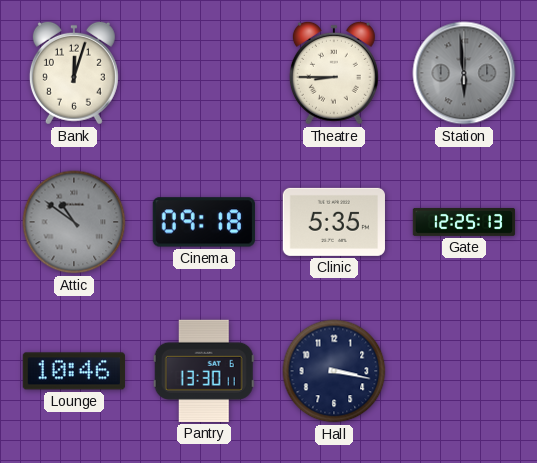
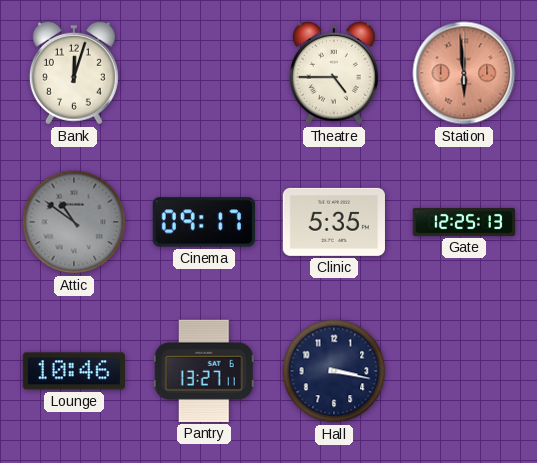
Theatre: 8:45 -> 4:45
Station dial: grey -> salmon
Cinema: 09:18 -> 09:17
Pantry: 13:30 -> 13:27
